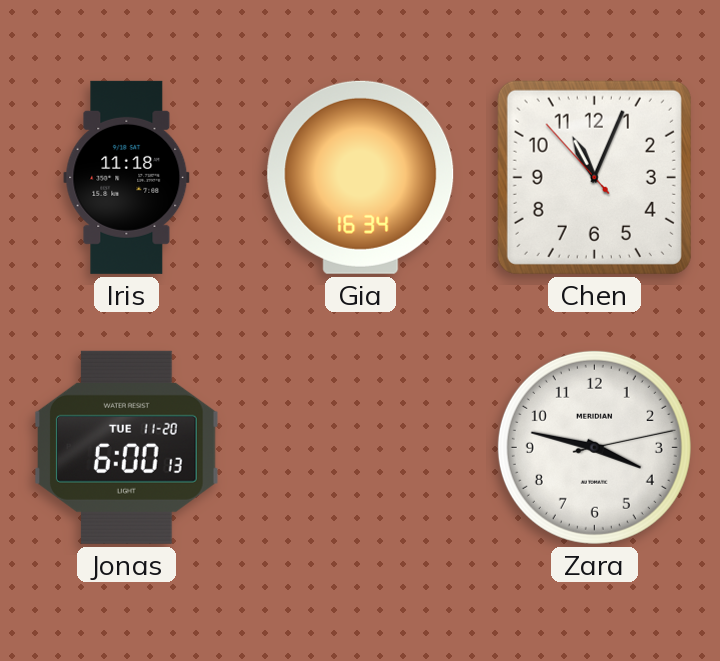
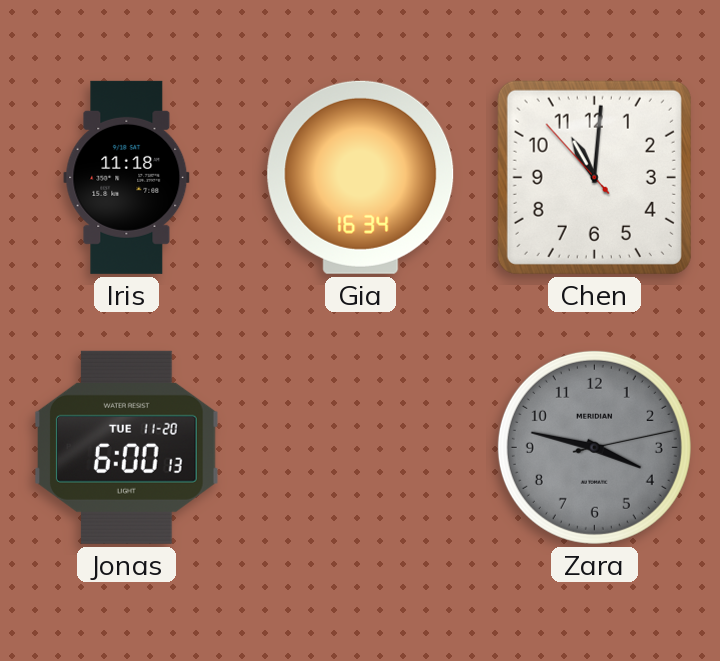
Chen: 11:03 -> 11:00
Zara dial: white -> grey
